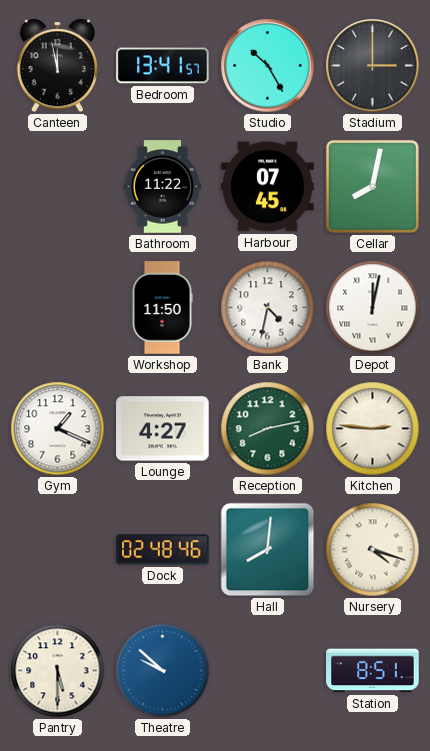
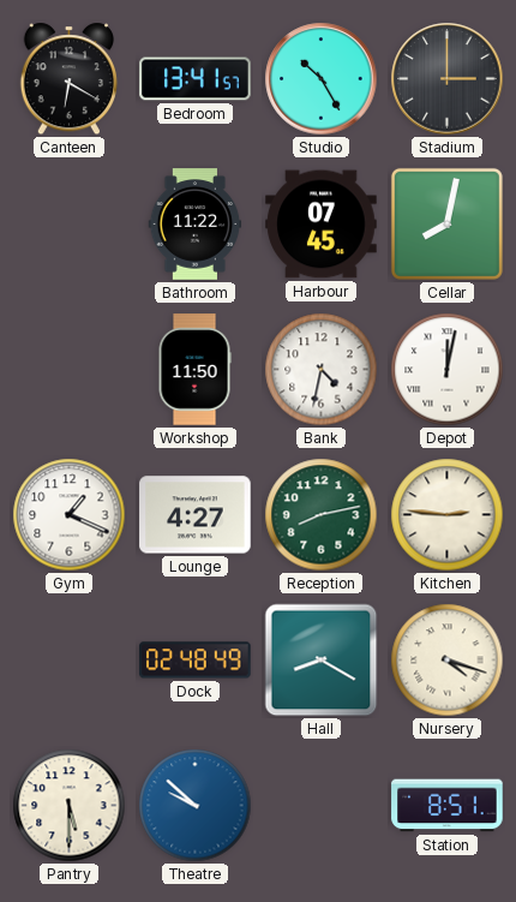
Canteen: 11:58 -> 6:20
Dock: 02:48:46 -> 02:48:49
Hall: 8:01 -> 8:20
